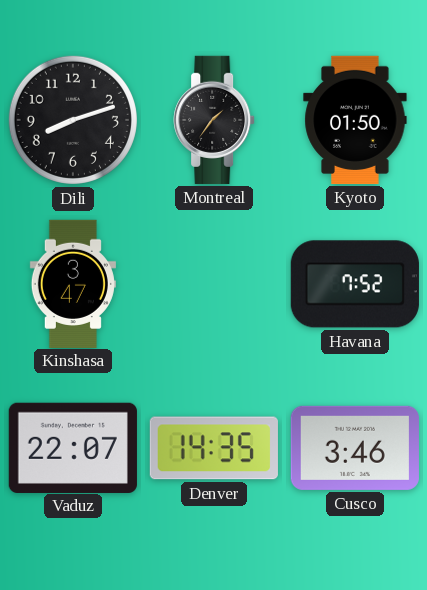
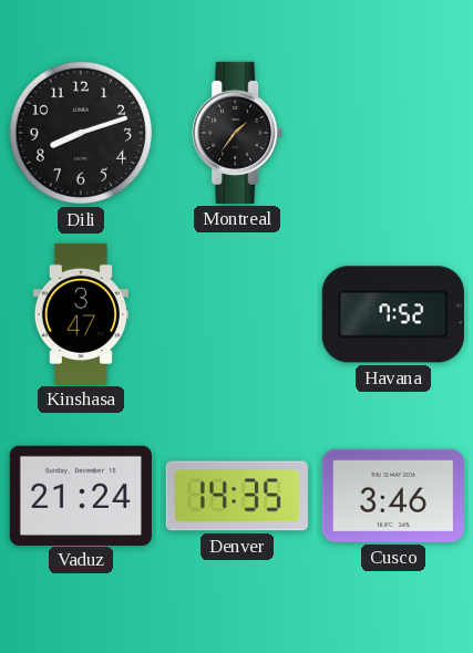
Kyoto: 01:50 -> none
Vaduz: 22:07 -> 21:24
